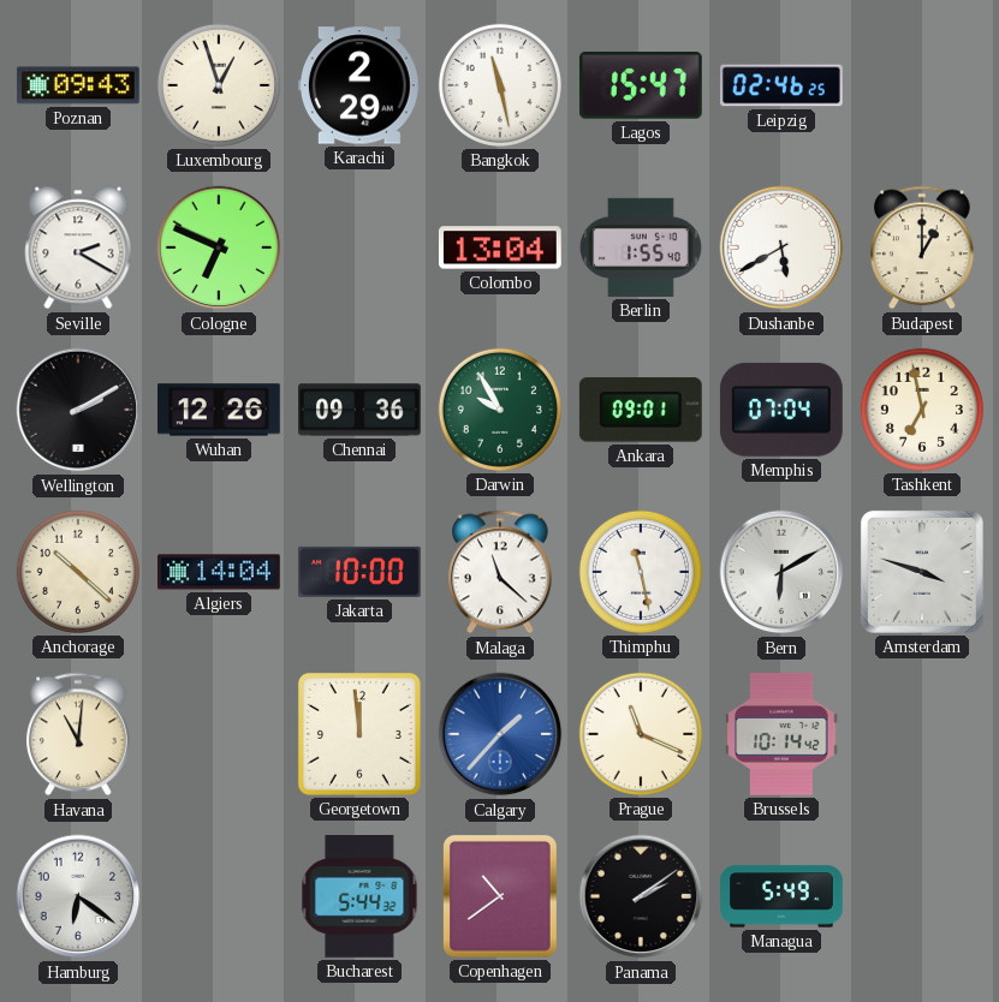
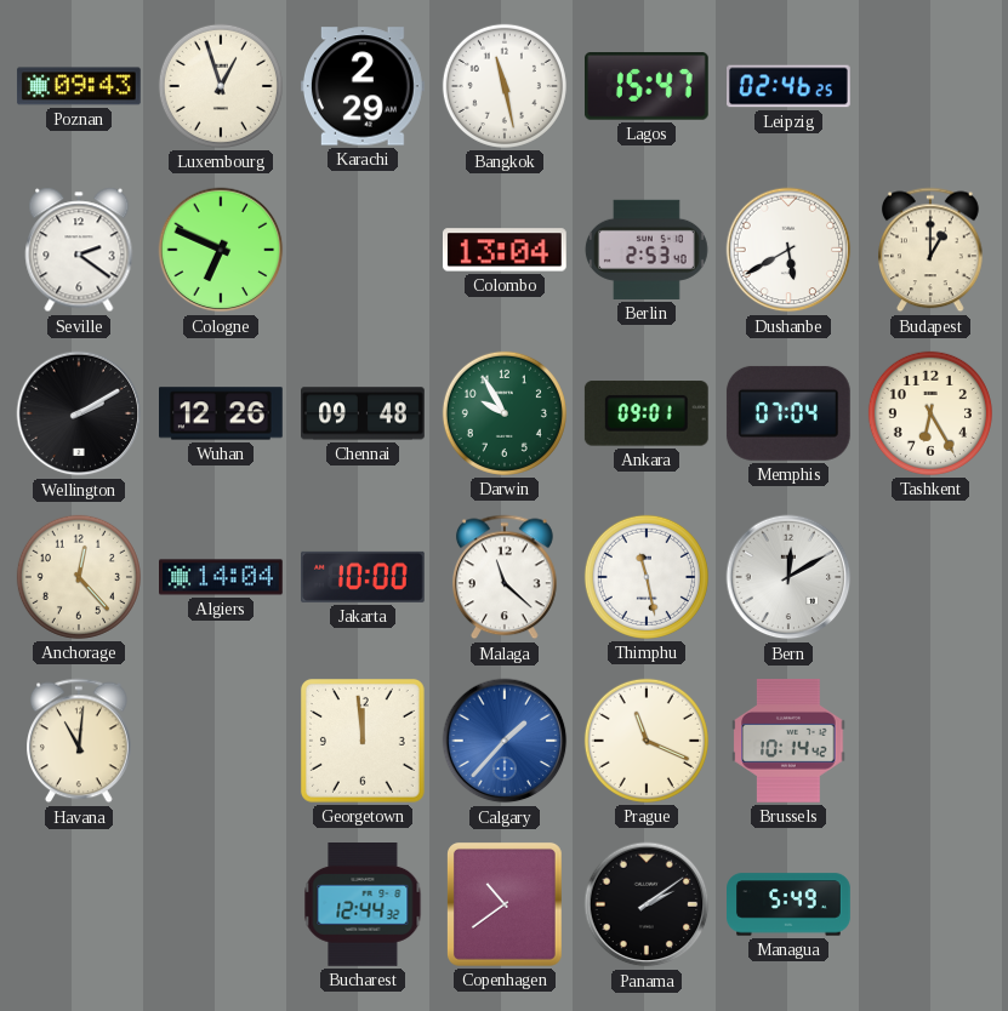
Seville: 2:20 -> 2:21
Berlin: 1:55 -> 2:53
Chennai: 09:36 -> 09:48
Tashkent: 6:58 -> 6:25
Anchorage: 10:22 -> 12:23
Bern: 6:10 -> 12:10
Amsterdam: 3:48 -> none
Hamburg: 6:21 -> none
Bucharest: 5:44 -> 12:44
